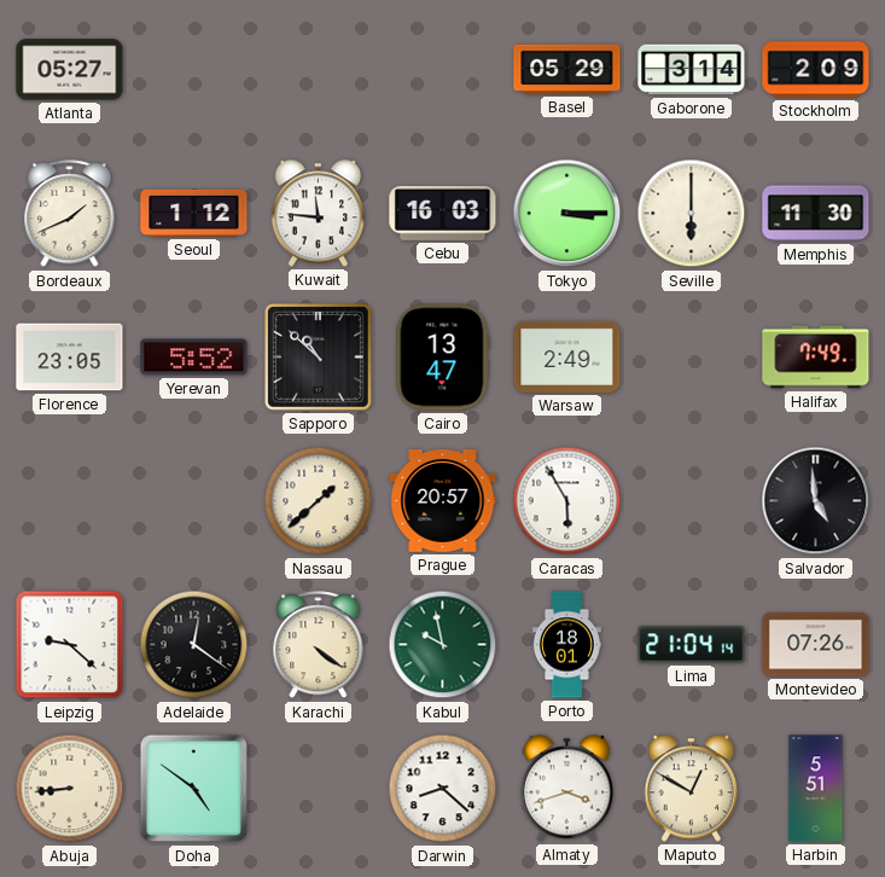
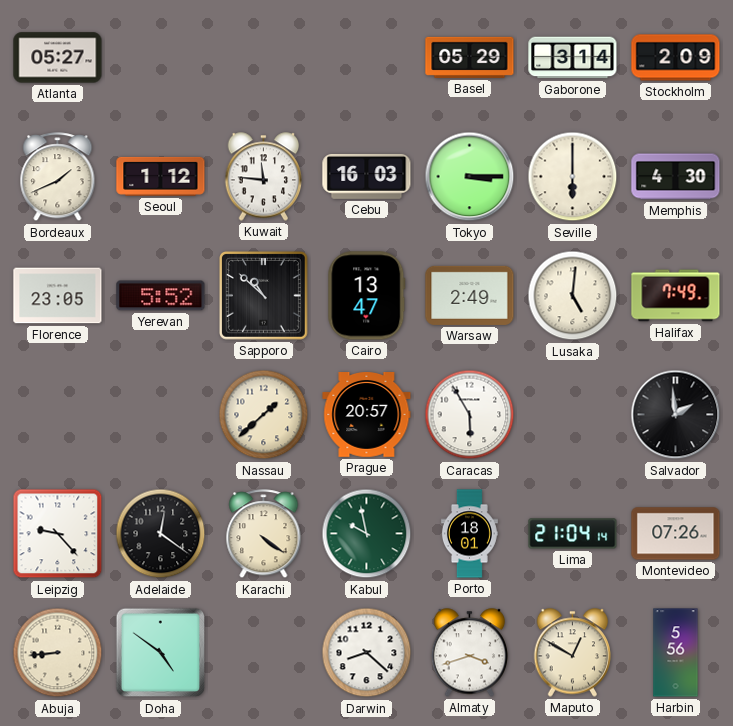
Memphis: 11:30 -> 4:30
Lusaka: none -> 5:01
Salvador: 4:59 -> 1:59
Leipzig: 9:22 -> 9:23
Harbin: 5:51 -> 5:56
